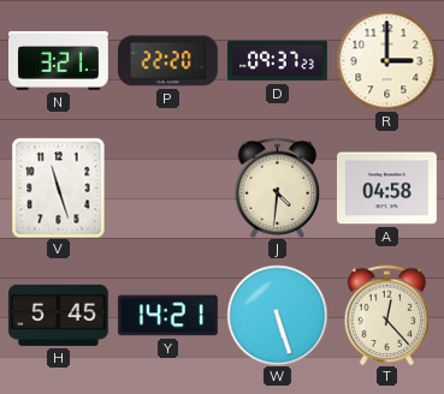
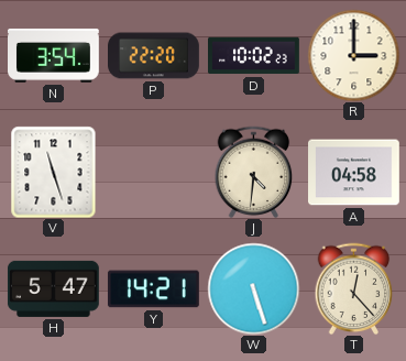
N: 3:21 -> 3:54
D: 09:37 -> 10:02
H: 5:45 -> 5:47
